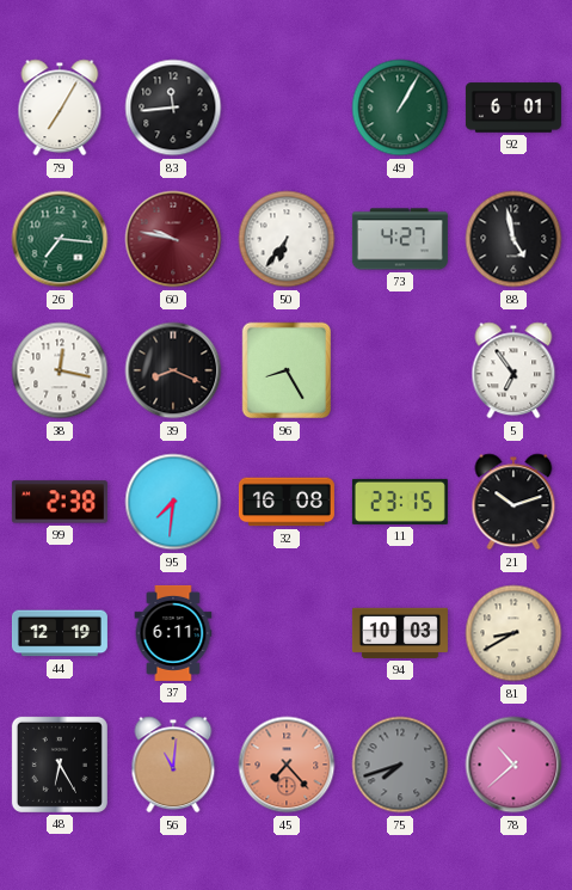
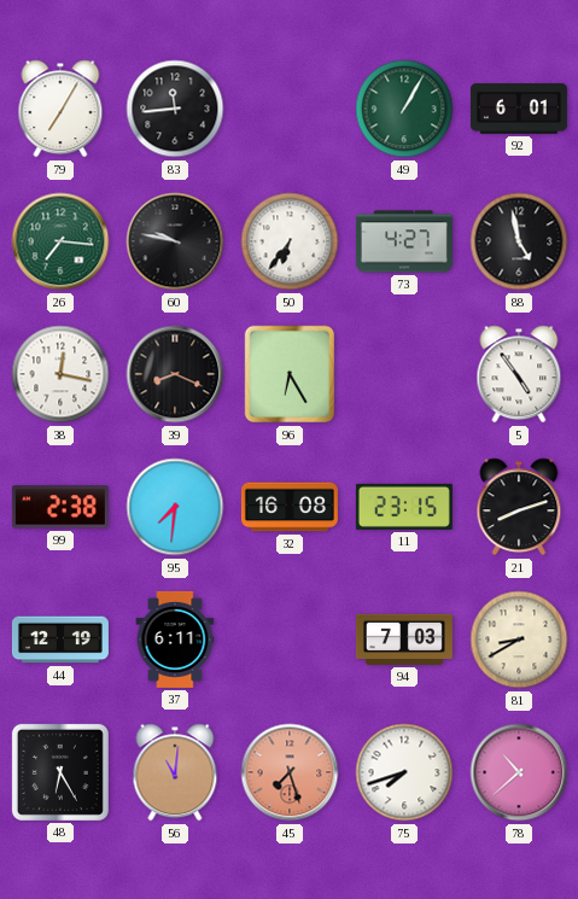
60 dial: burgundy -> black
96: 8:25 -> 6:25
5: 6:54 -> 4:54
21: 10:12 -> 8:12
94: 10:03 -> 7:03
45: 7:23 -> 7:27
75 dial: grey -> white
